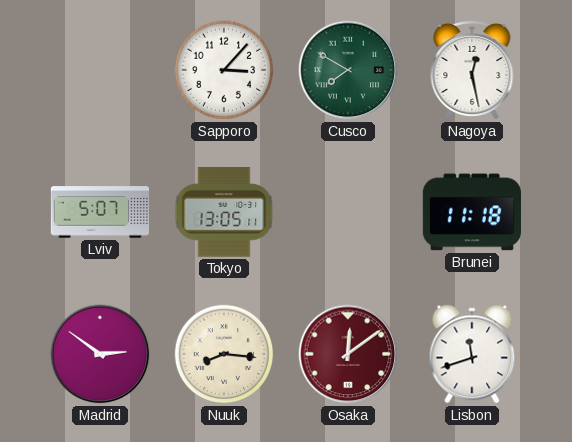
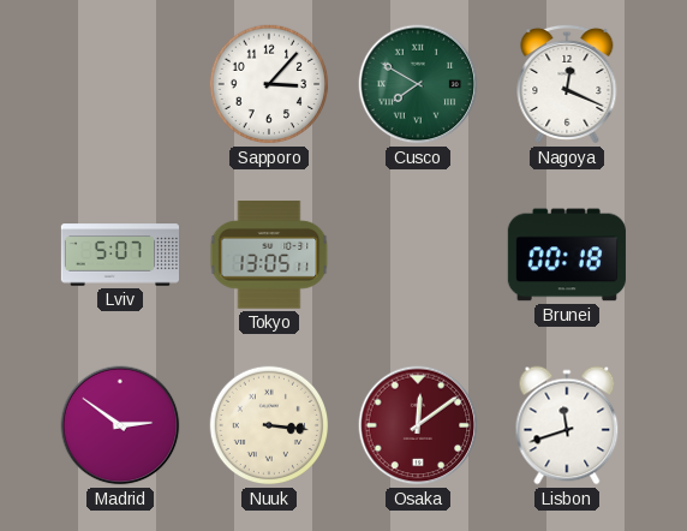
Nagoya: 12:28 -> 12:19
Brunei: 11:18 -> 00:18
Nuuk: 8:16 -> 3:16
